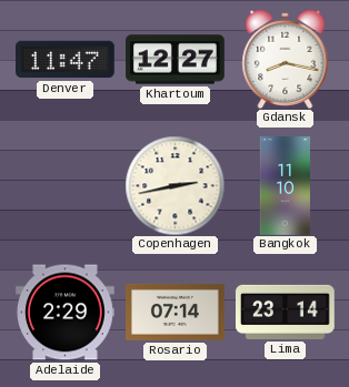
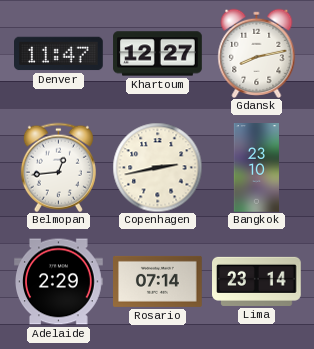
Gdansk: 8:17 -> 8:13
Belmopan: none -> 12:44
Bangkok: 11:10 -> 23:10
